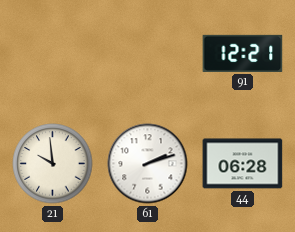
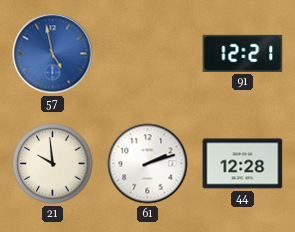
57: none -> 4:58
44: 06:28 -> 12:28
